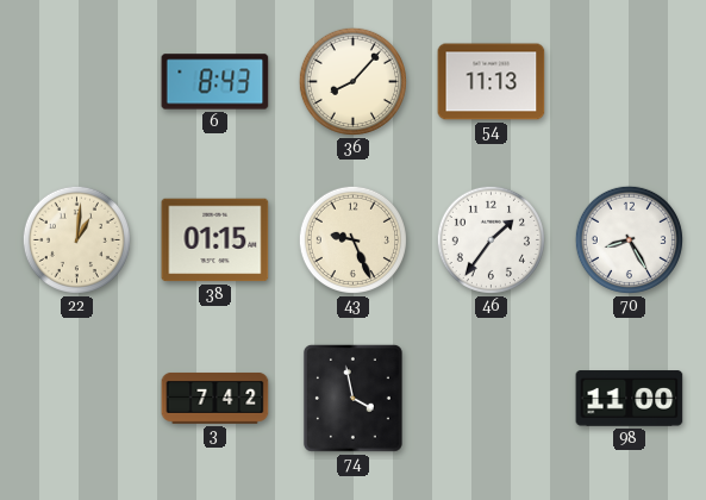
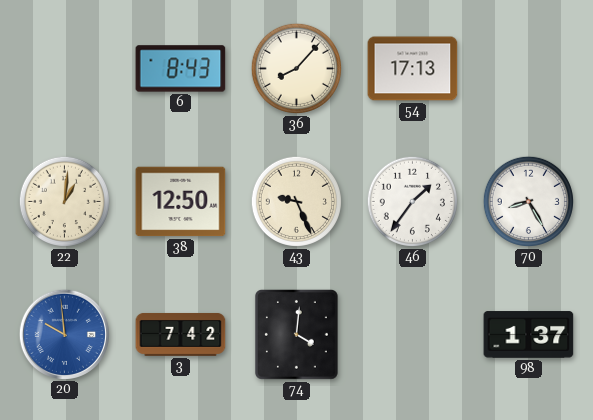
54: 11:13 -> 17:13
38: 01:15 -> 12:50
20: none -> 9:59
74: 3:58 -> 4:01
98: 11:00 -> 1:37
